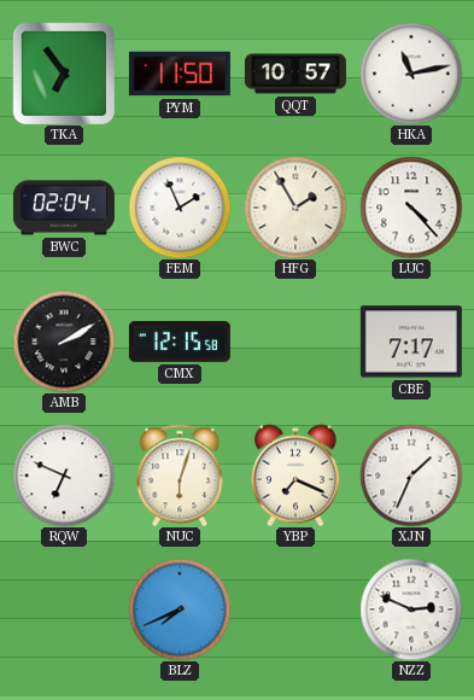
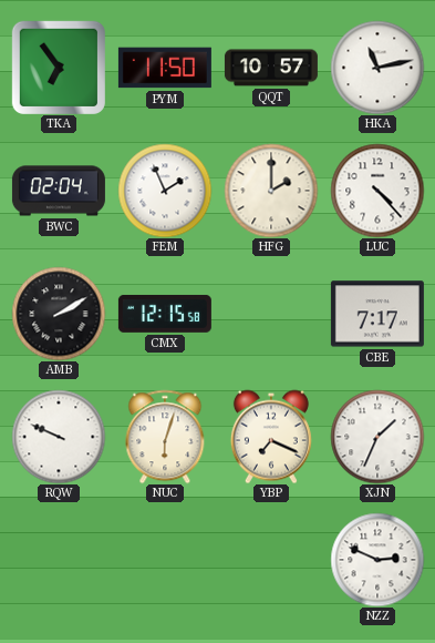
HFG: 1:55 -> 2:00
RQW: 6:49 -> 9:49
BLZ: 7:41 -> none
